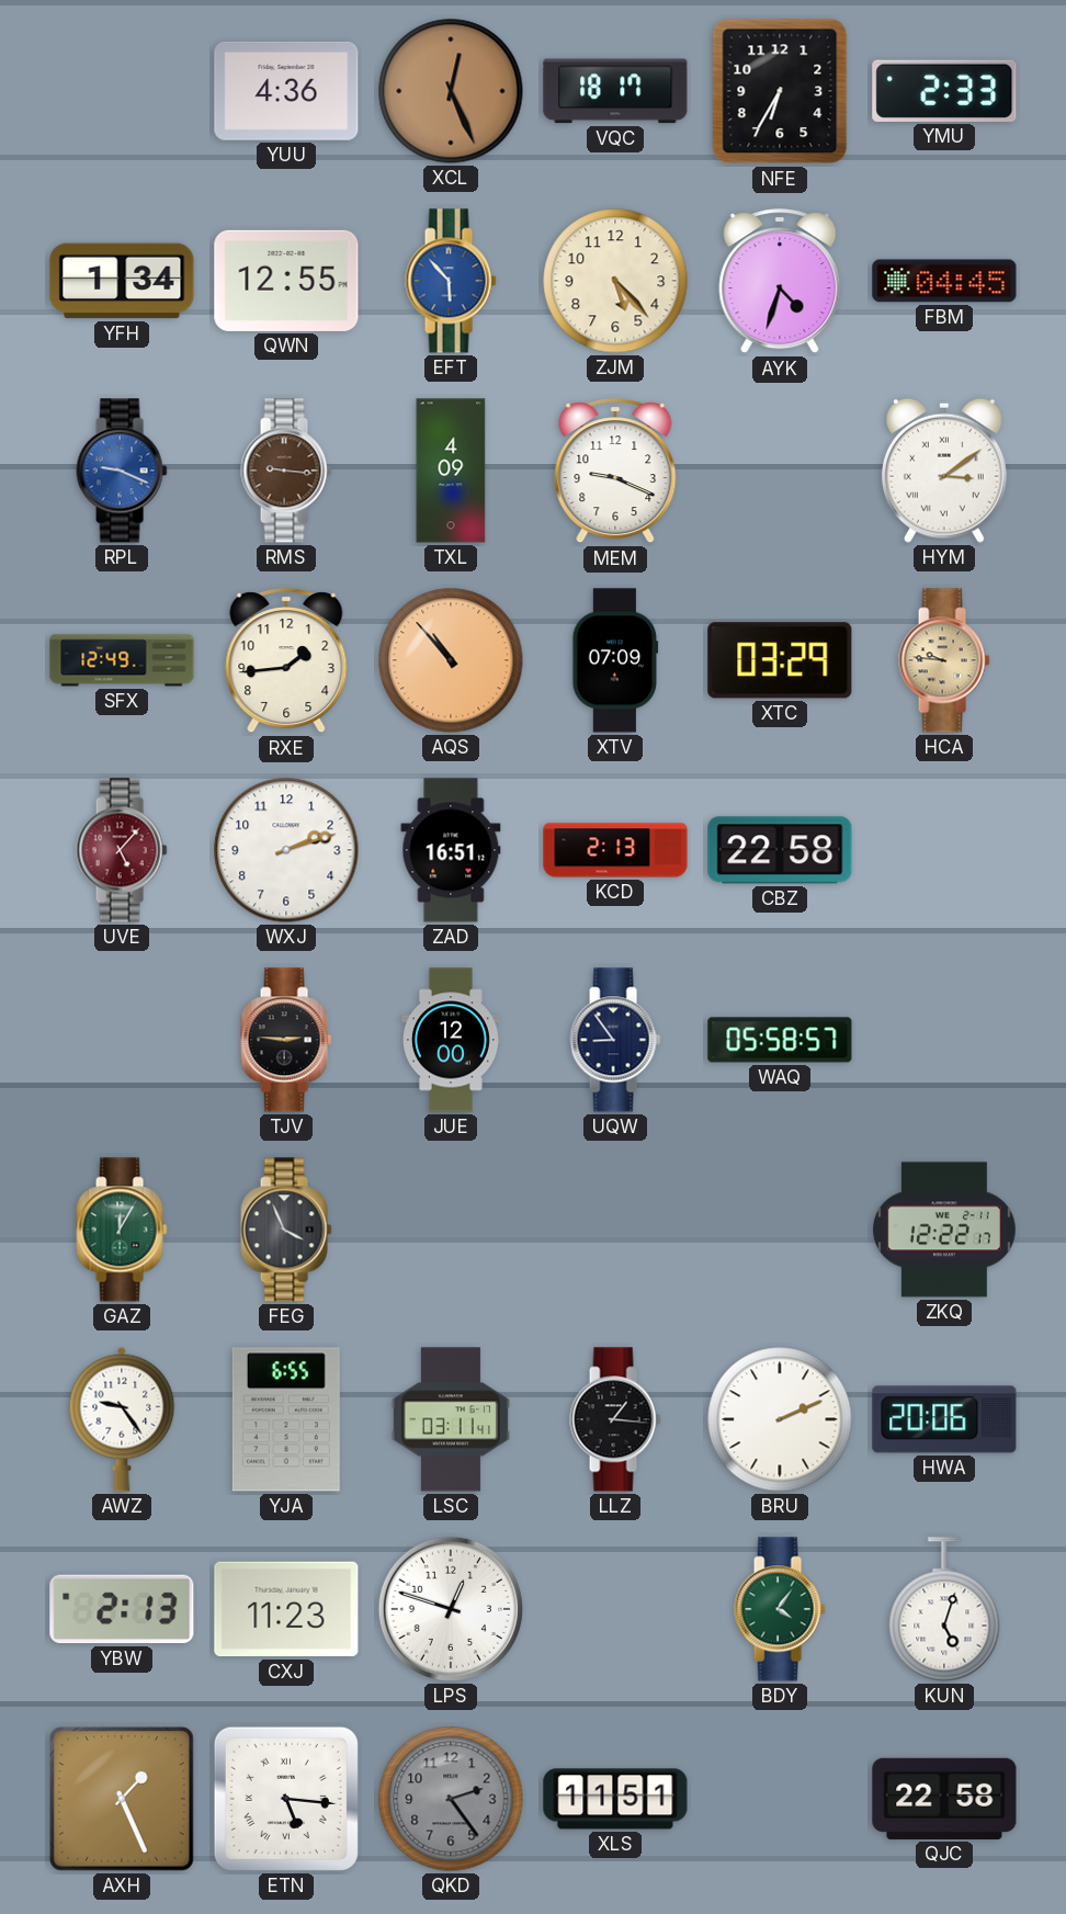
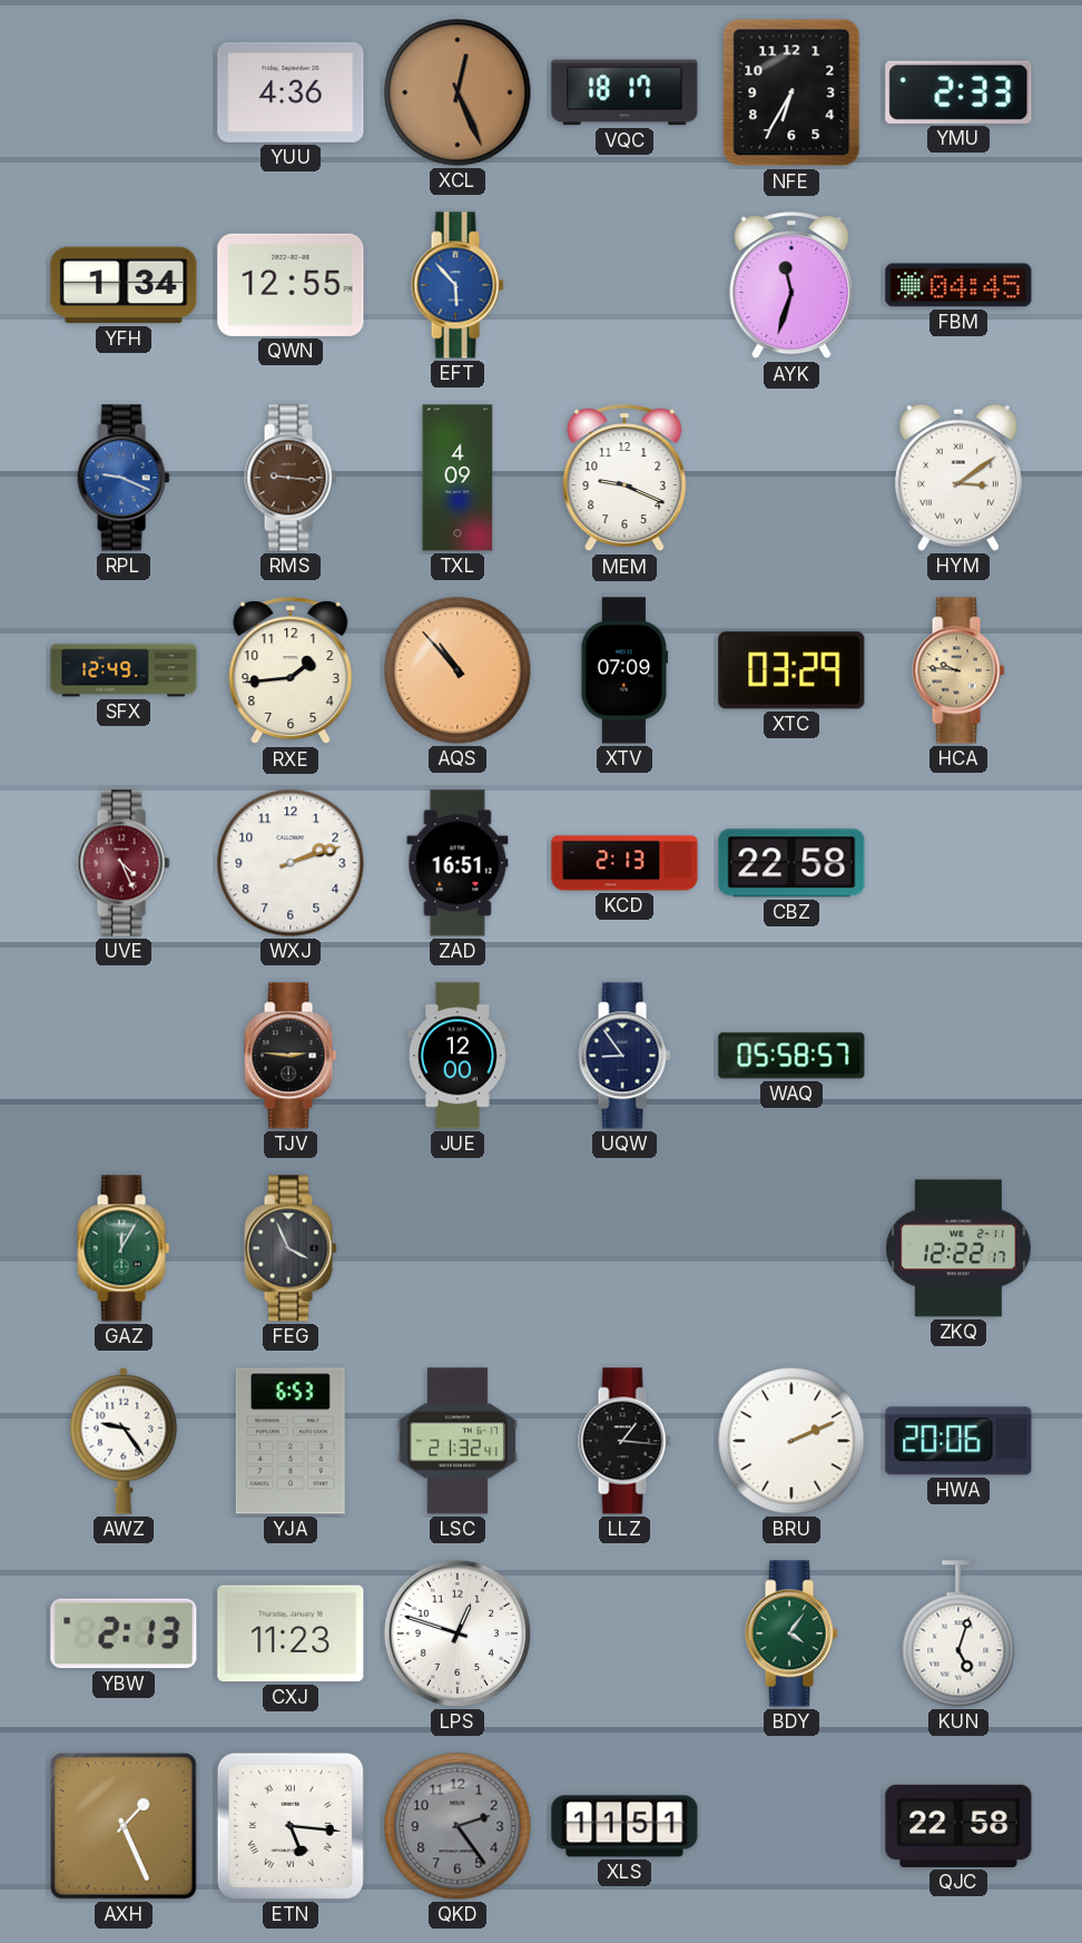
ZJM: 5:23 -> none
AYK: 4:33 -> 11:33
UVE: 5:07 -> 4:26
YJA: 6:55 -> 6:53
LSC: 03:11 -> 21:32
